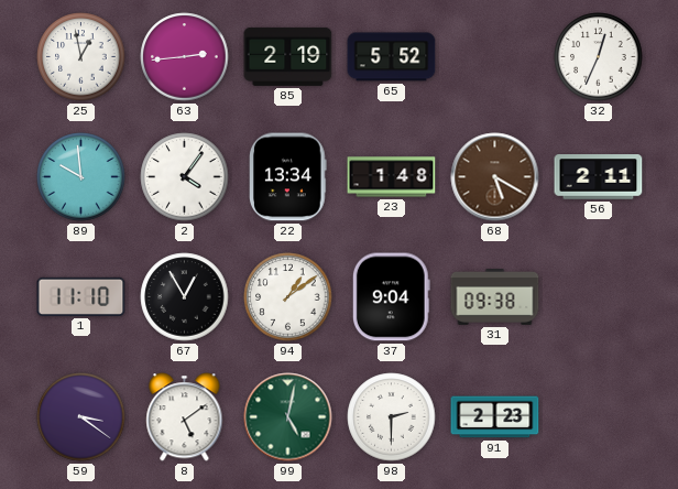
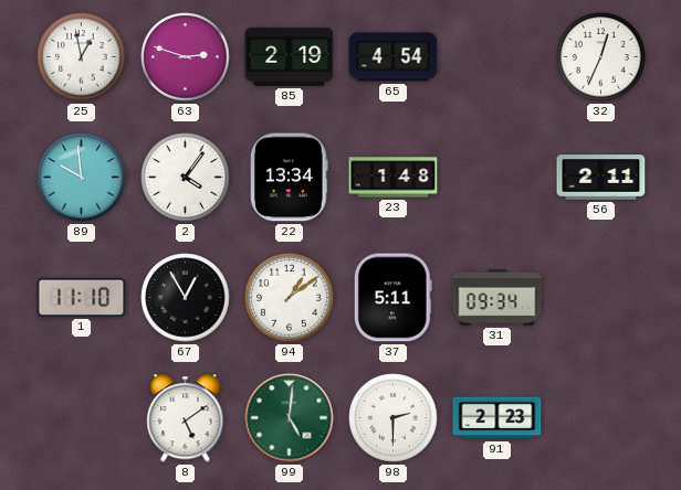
63: 2:44 -> 2:48
65: 5:52 -> 4:54
68: 5:20 -> none
37: 9:04 -> 5:11
31: 09:38 -> 09:34
59: 3:21 -> none
99: 5:02 -> 5:01
